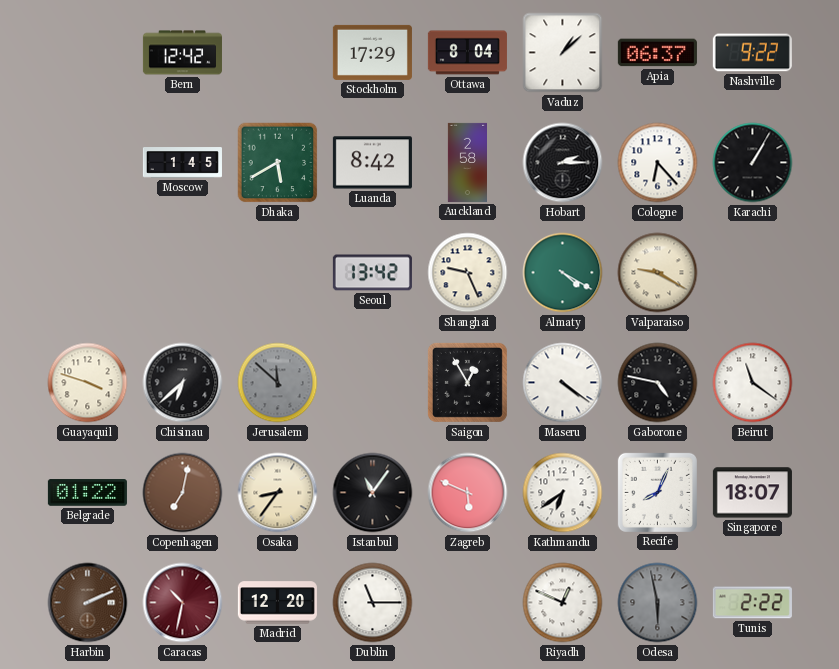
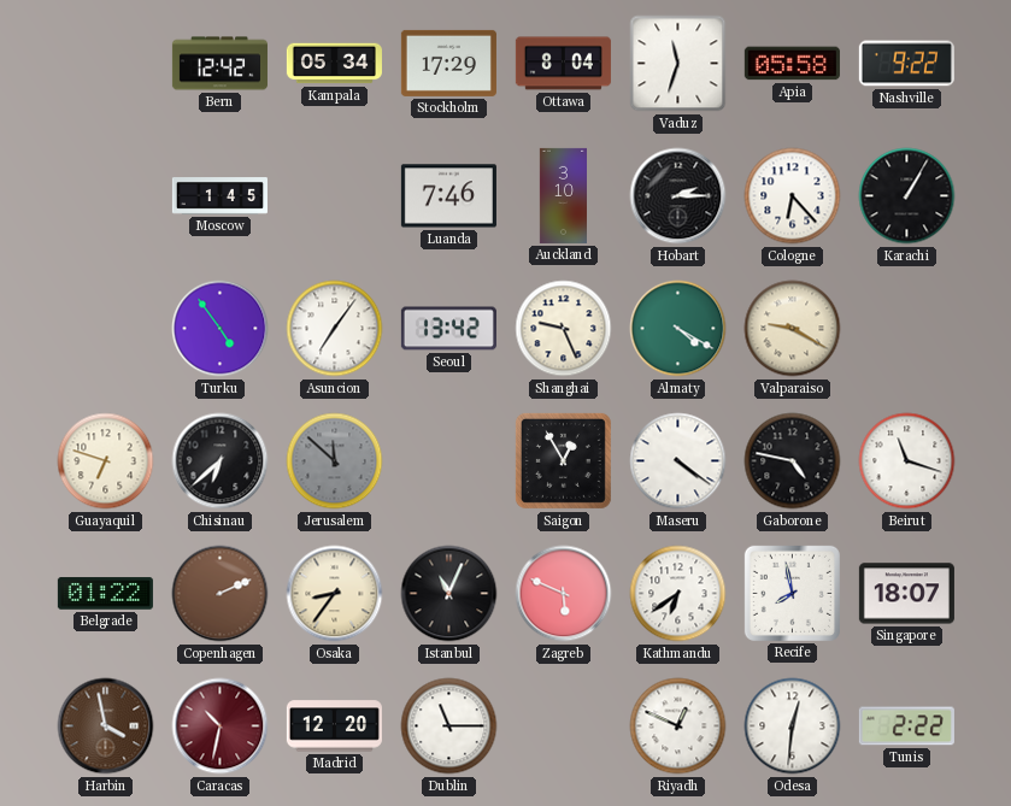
Kampala: none -> 05:34
Vaduz: 1:08 -> 11:33
Apia: 06:37 -> 05:58
Dhaka: 5:40 -> none
Luanda: 8:42 -> 7:46
Auckland: 2:58 -> 3:10
Turku: none -> 4:54
Asuncion: none -> 7:06
Guayaquil: 3:48 -> 6:48
Beirut: 11:21 -> 11:18
Copenhagen: 7:02 -> 2:11
Istanbul: 11:06 -> 11:04
Recife: 8:04 -> 7:58
Harbin: 2:11 -> 3:58
Odesa: 5:58 -> 12:31
Odesa dial: grey -> white
